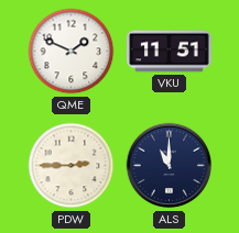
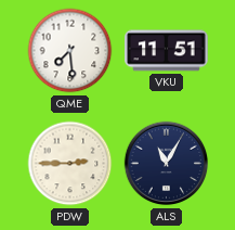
QME: 1:49 -> 7:29
ALS: 11:00 -> 11:05
